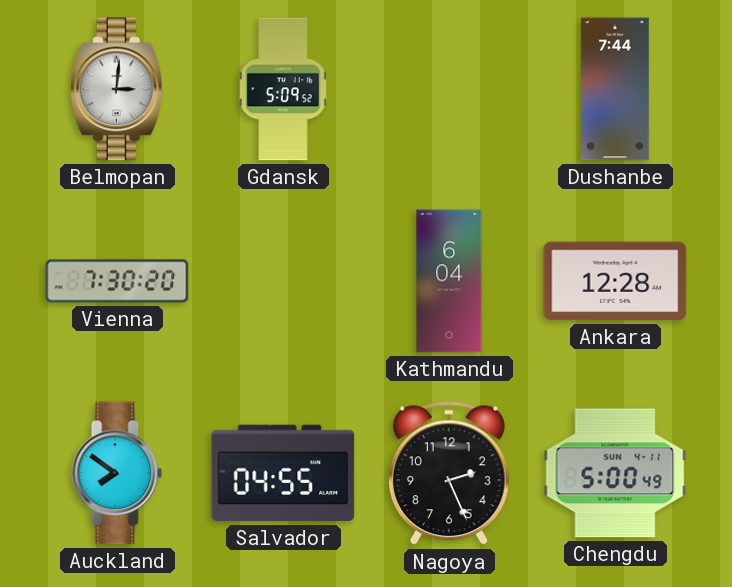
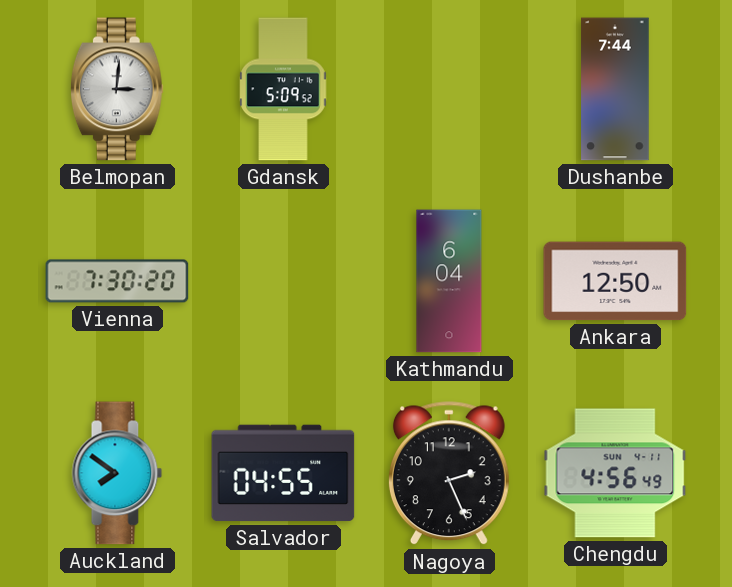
Ankara: 12:28 -> 12:50
Chengdu: 5:00 -> 4:56
